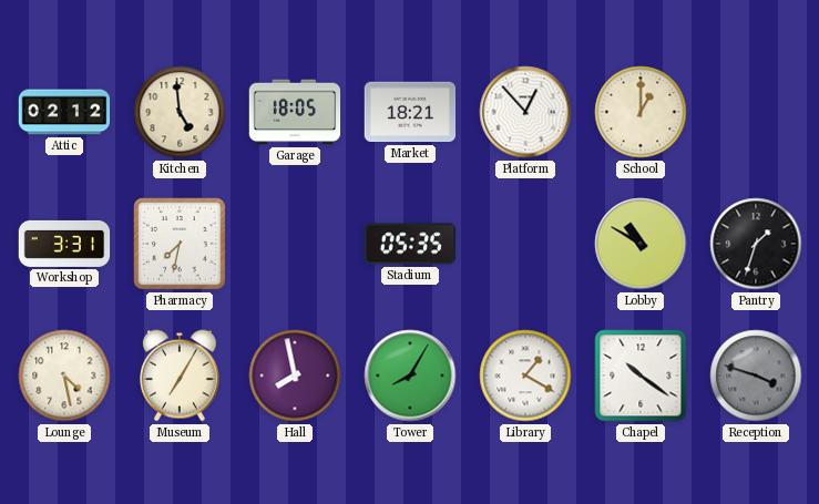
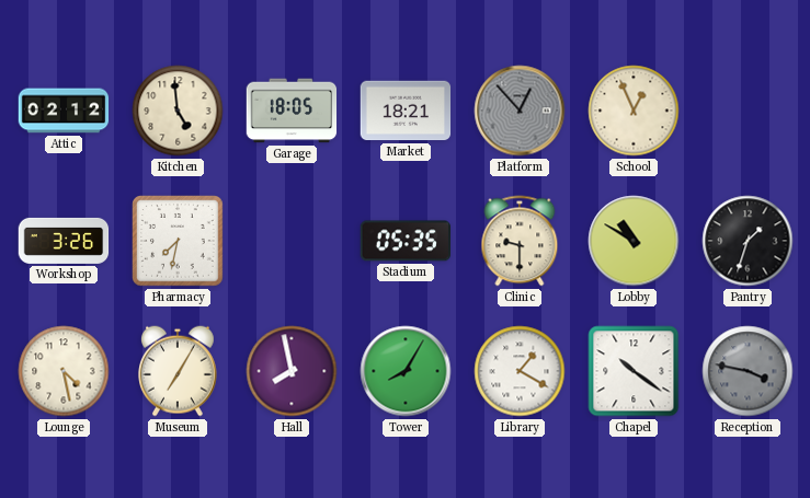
Platform dial: white -> grey
School: 1:00 -> 12:56
Workshop: 3:31 -> 3:26
Clinic: none -> 9:30
Reception: 3:48 -> 3:47
